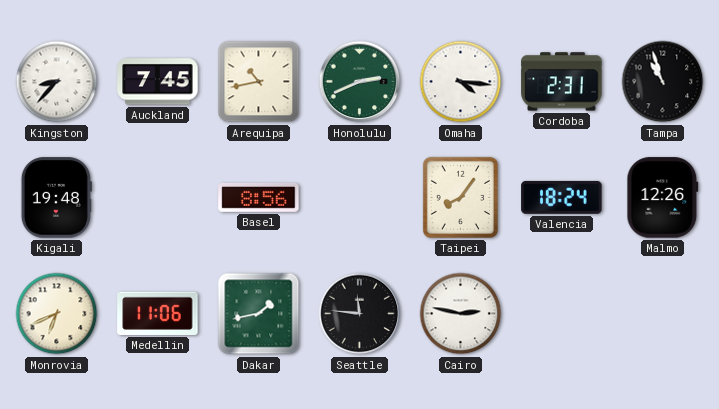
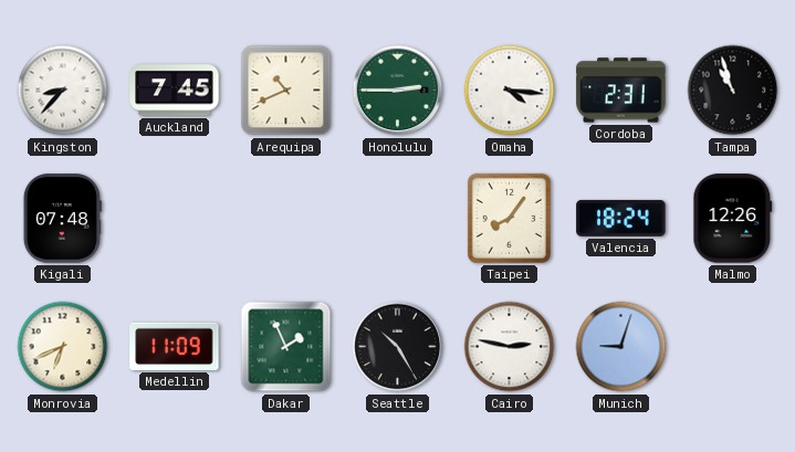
Arequipa: 10:43 -> 10:41
Honolulu: 2:41 -> 2:45
Kigali: 19:48 -> 07:48
Basel: 8:56 -> none
Medellin: 11:06 -> 11:09
Dakar: 1:43 -> 1:56
Seattle: 11:46 -> 10:25
Munich: none -> 9:03
